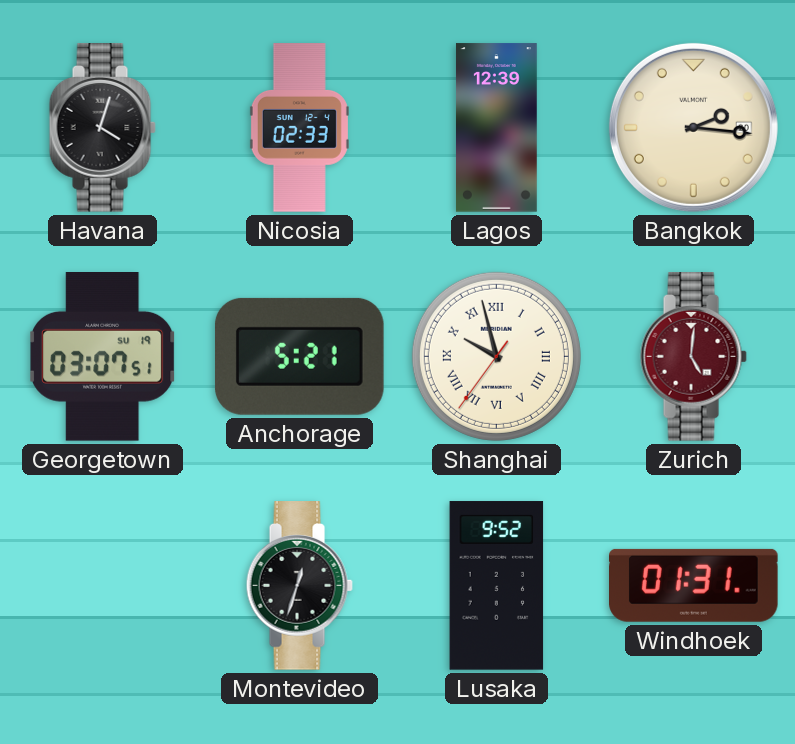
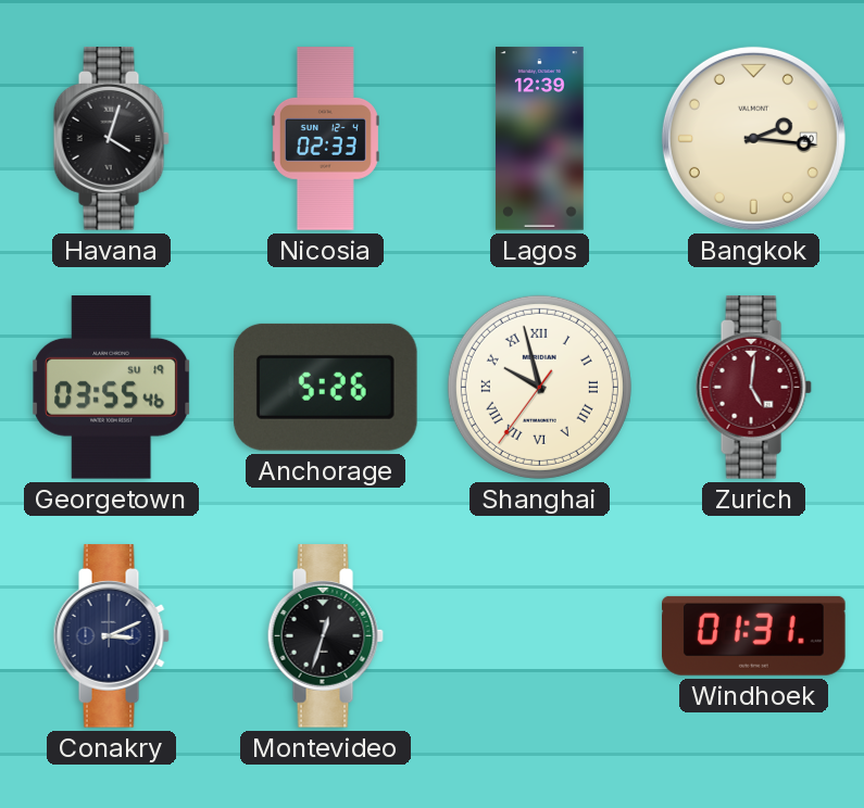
Georgetown: 03:07 -> 03:55
Anchorage: 5:21 -> 5:26
Conakry: none -> 3:11
Lusaka: 9:52 -> none
